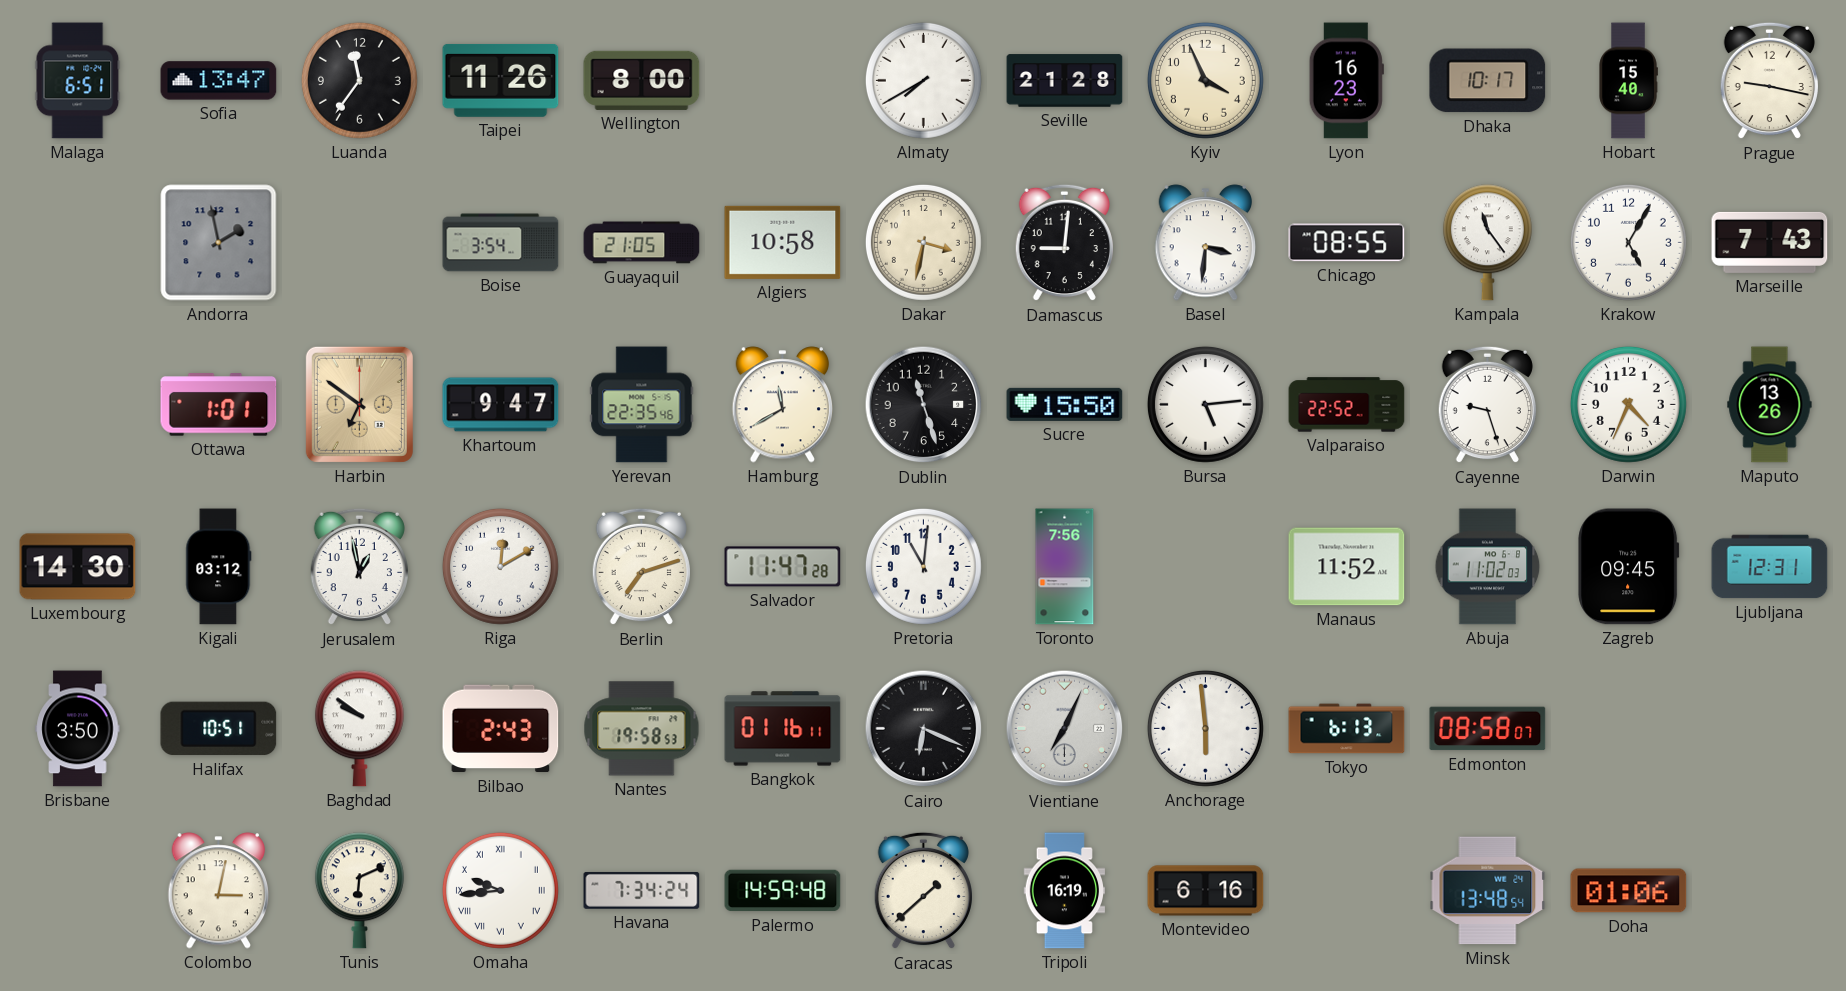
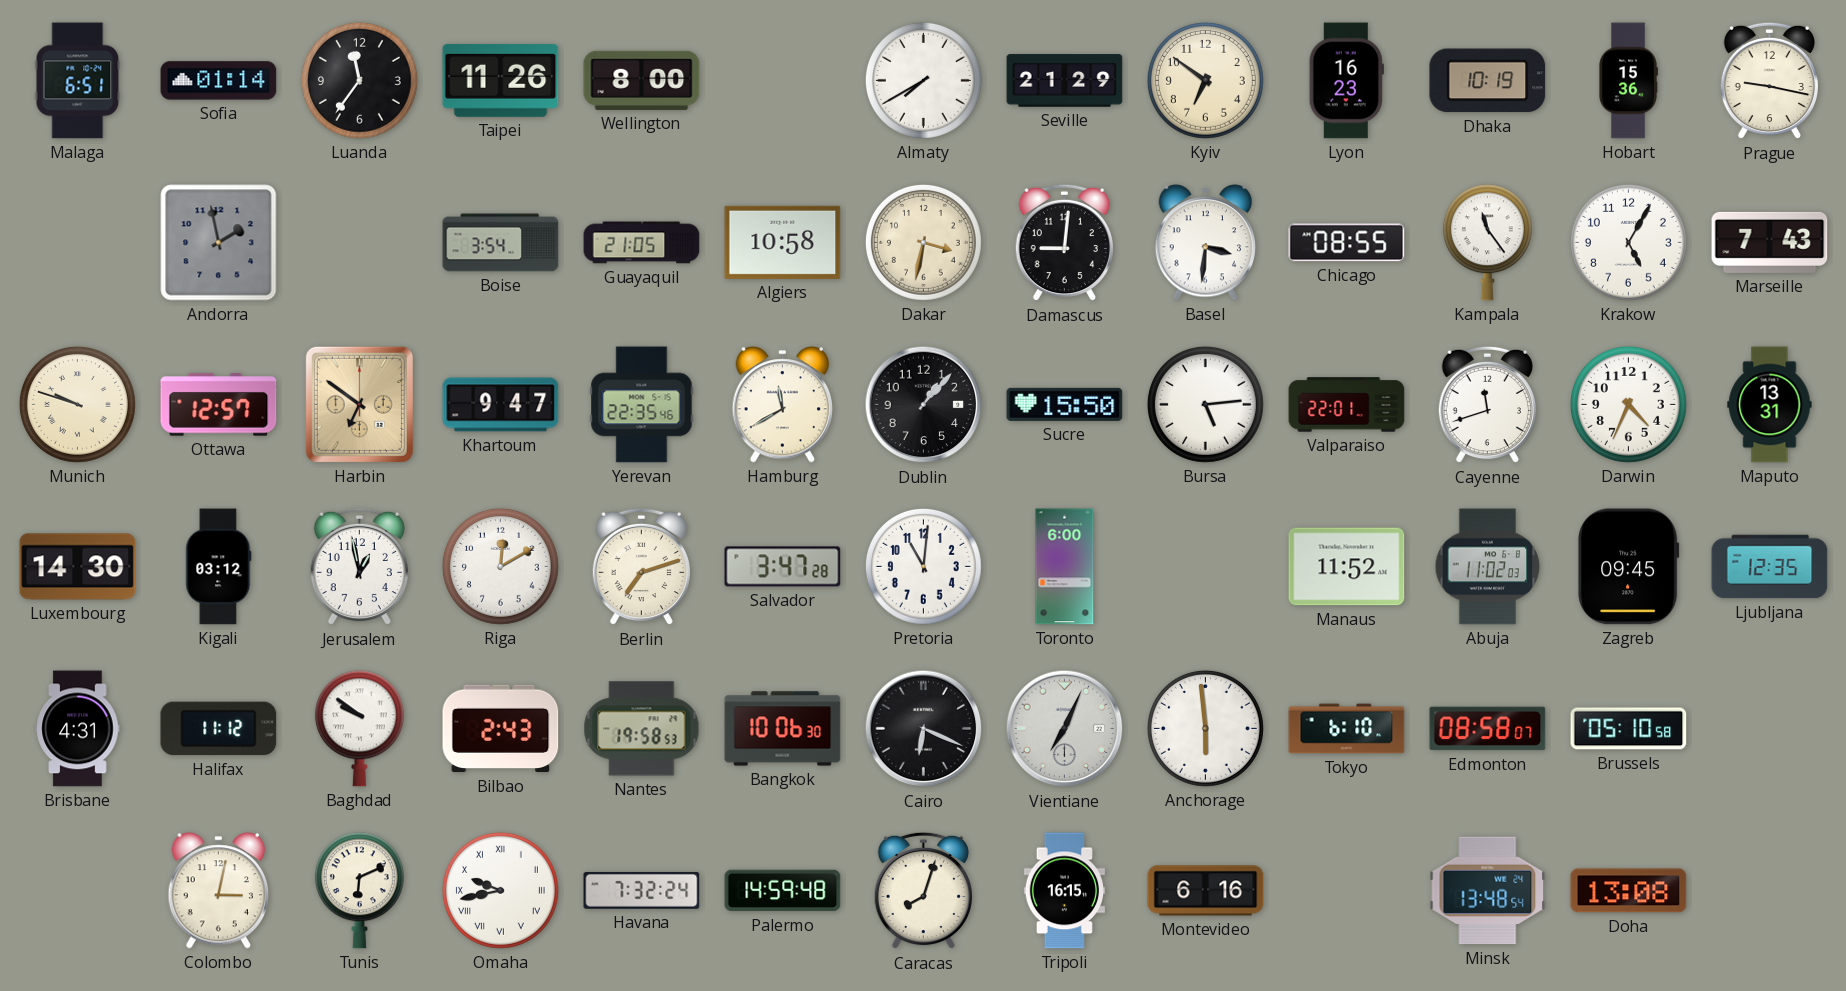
Sofia: 13:47 -> 01:14
Seville: 21:28 -> 21:29
Kyiv: 3:56 -> 6:51
Dhaka: 10:17 -> 10:19
Hobart: 15:40 -> 15:36
Munich: none -> 9:48
Ottawa: 1:01 -> 12:57
Dublin: 11:27 -> 1:07
Valparaiso: 22:52 -> 22:01
Cayenne: 9:27 -> 11:42
Maputo: 13:26 -> 13:31
Salvador: 11:47 -> 3:47
Toronto: 7:56 -> 6:00
Ljubljana: 12:31 -> 12:35
Brisbane: 3:50 -> 4:31
Halifax: 10:51 -> 11:12
Bangkok: 01:16 -> 10:06
Tokyo: 6:13 -> 6:10
Brussels: none -> 05:10
Omaha: 9:44 -> 9:43
Havana: 7:34 -> 7:32
Caracas: 1:38 -> 8:03
Tripoli: 16:19 -> 16:15
Doha: 01:06 -> 13:08
